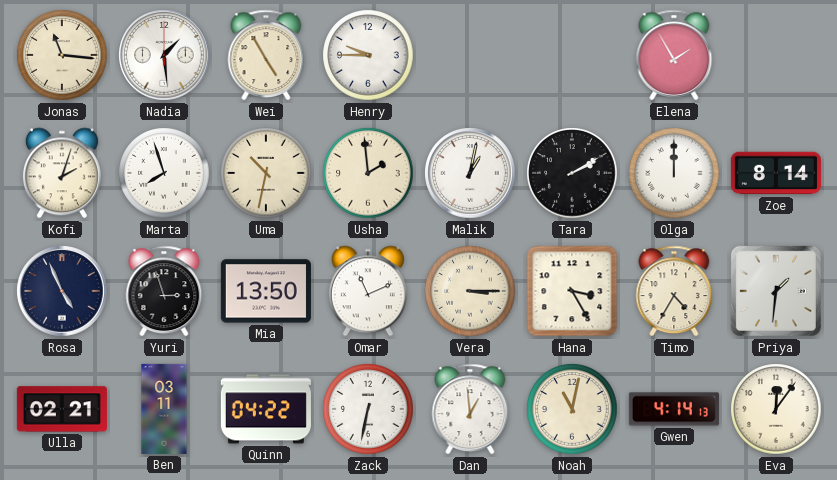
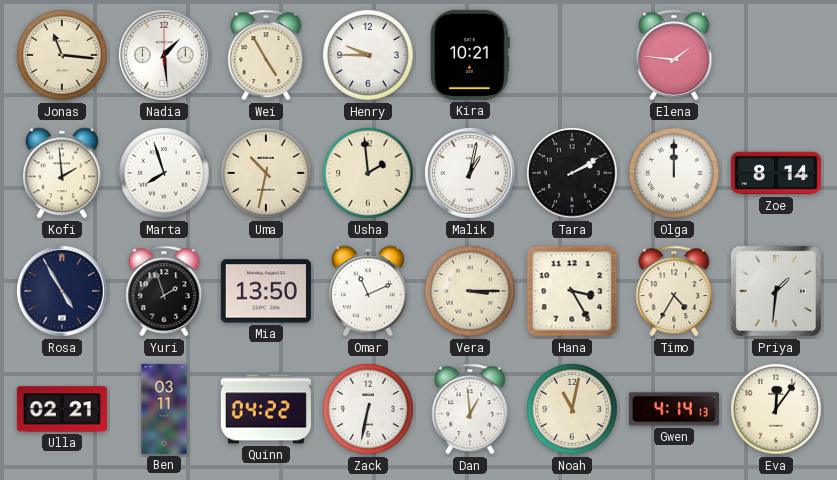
Kira: none -> 10:21
Elena: 1:55 -> 1:46
Kofi: 2:03 -> 1:59
Rosa: 4:56 -> 4:55
Yuri: 2:57 -> 1:57
